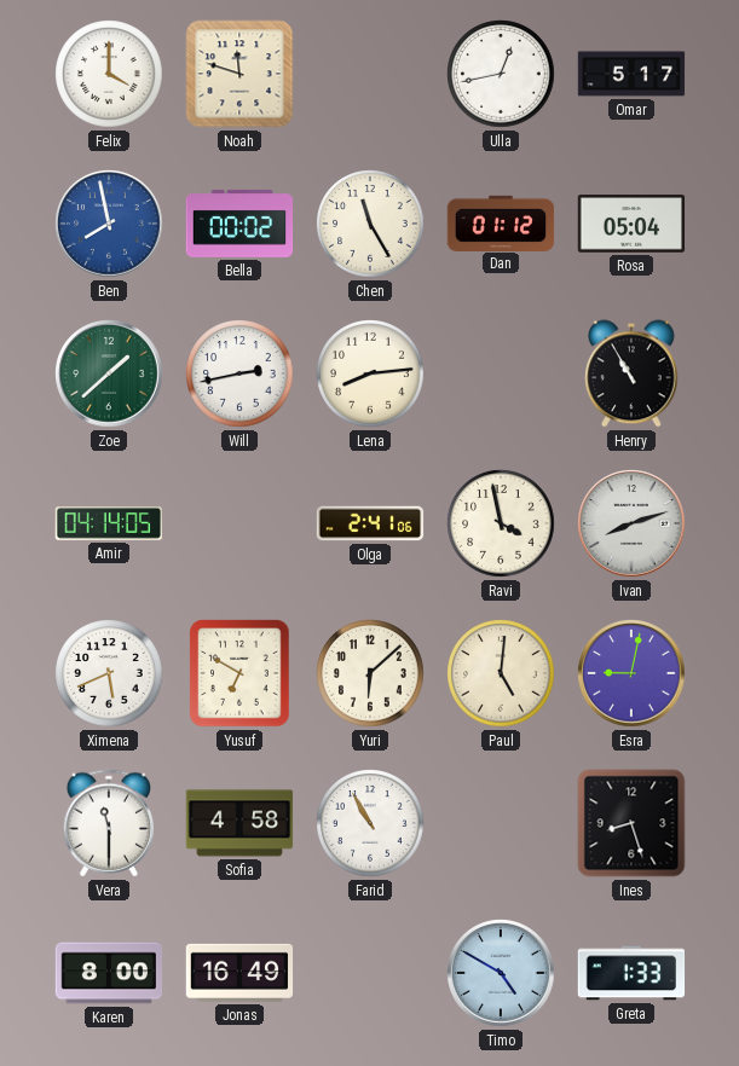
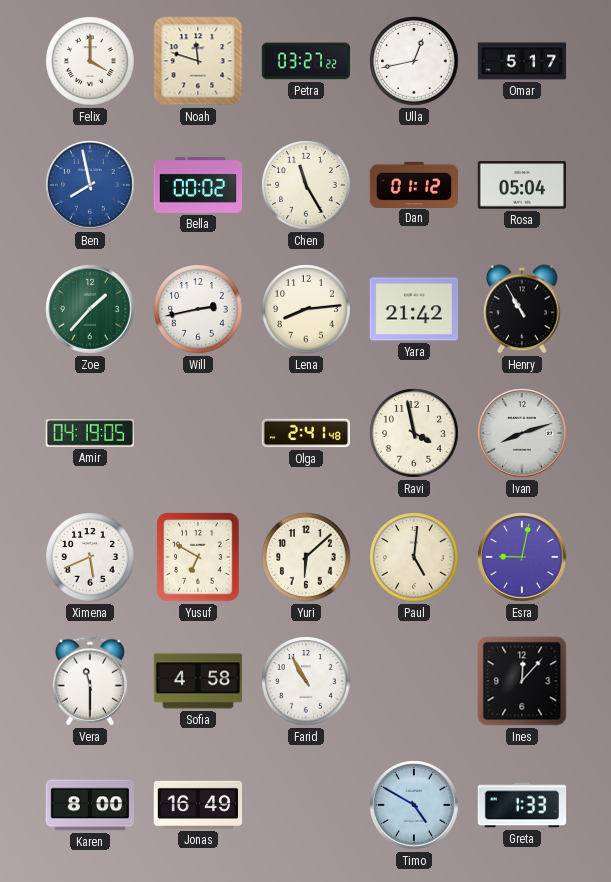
Petra: none -> 03:27
Zoe: 1:38 -> 1:37
Yara: none -> 21:42
Amir: 04:14 -> 04:19
Olga: 2:41:06 -> 2:41:48
Ines: 8:27 -> 12:07
